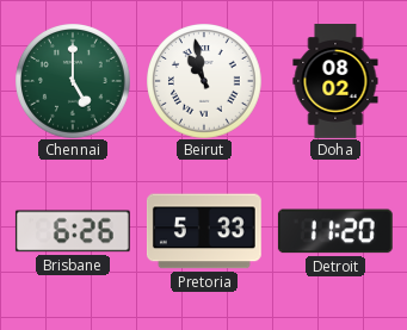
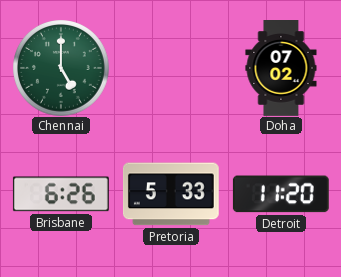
Beirut: 10:58 -> none
Doha: 08:02 -> 07:02
